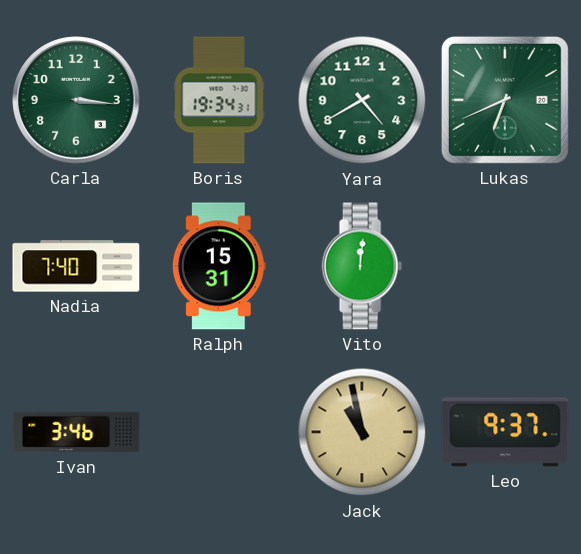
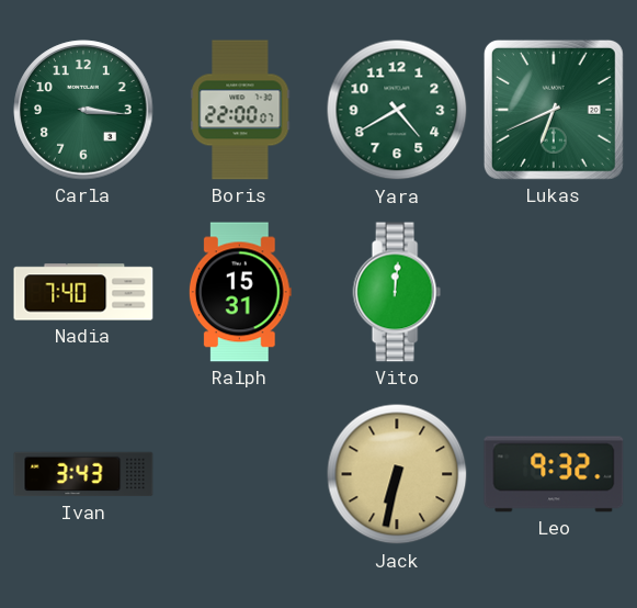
Boris: 19:34 -> 22:00
Ivan: 3:46 -> 3:43
Jack: 10:58 -> 6:32
Leo: 9:37 -> 9:32
